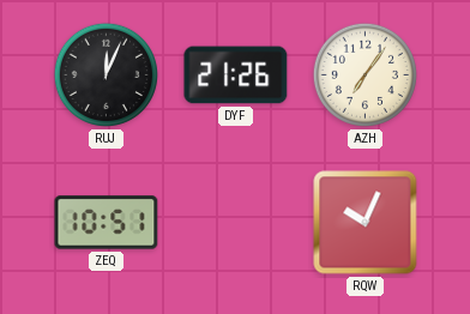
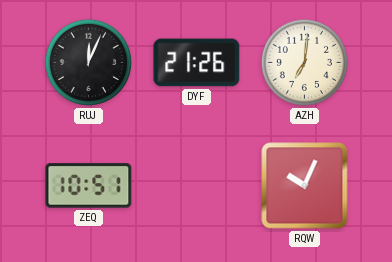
AZH: 7:06 -> 7:01
